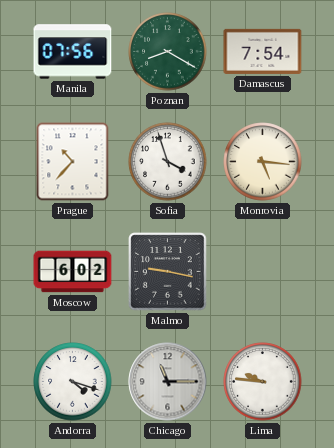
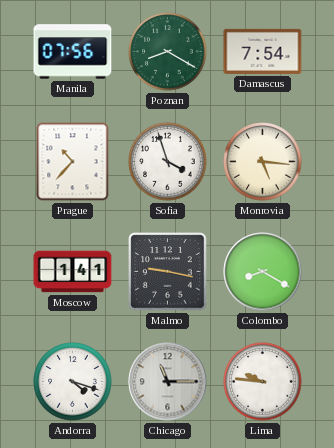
Moscow: 6:02 -> 1:41
Colombo: none -> 8:20
